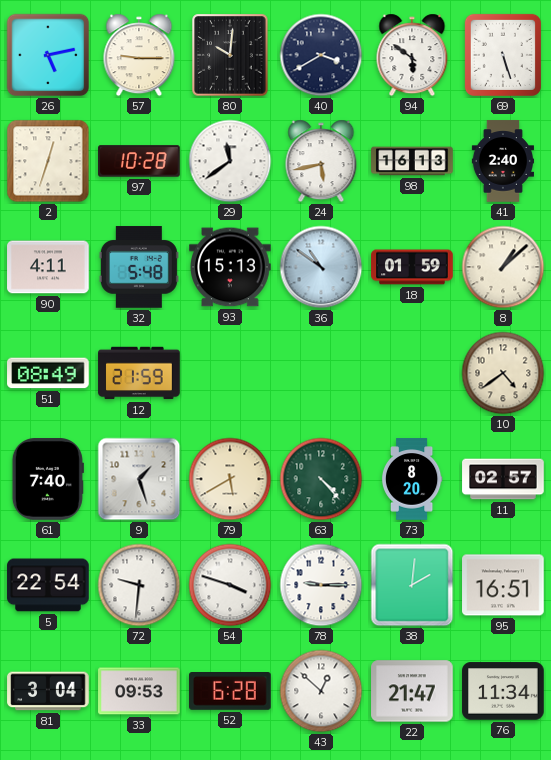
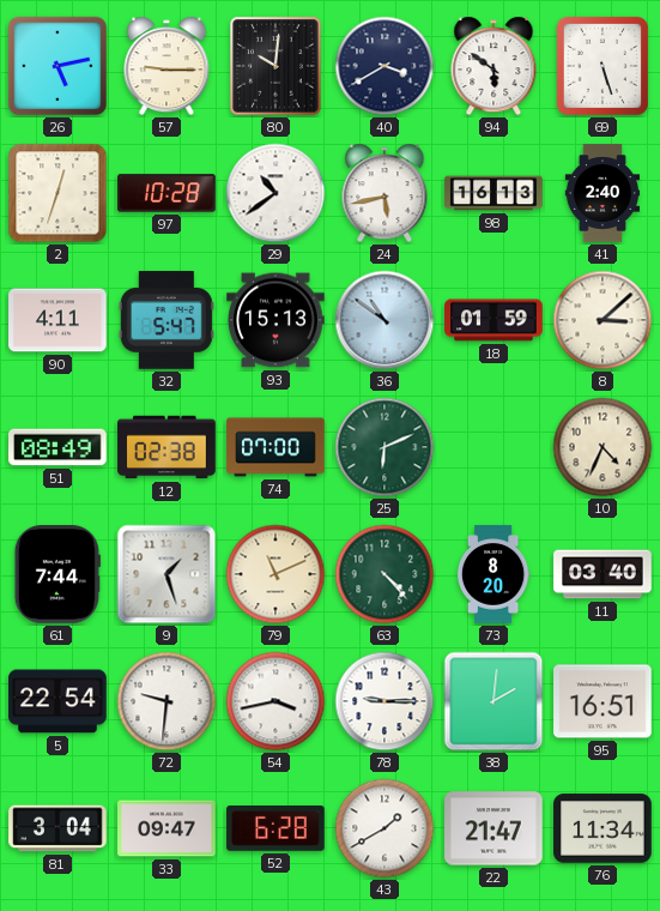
29: 11:39 -> 10:39
32: 5:48 -> 5:47
8: 1:08 -> 3:08
12: 21:59 -> 02:38
74: none -> 07:00
25: none -> 6:11
10: 4:39 -> 4:34
61: 7:40 -> 7:44
79: 5:40 -> 11:11
11: 02:57 -> 03:40
54: 3:48 -> 3:43
33: 09:53 -> 09:47
43: 12:52 -> 1:40
